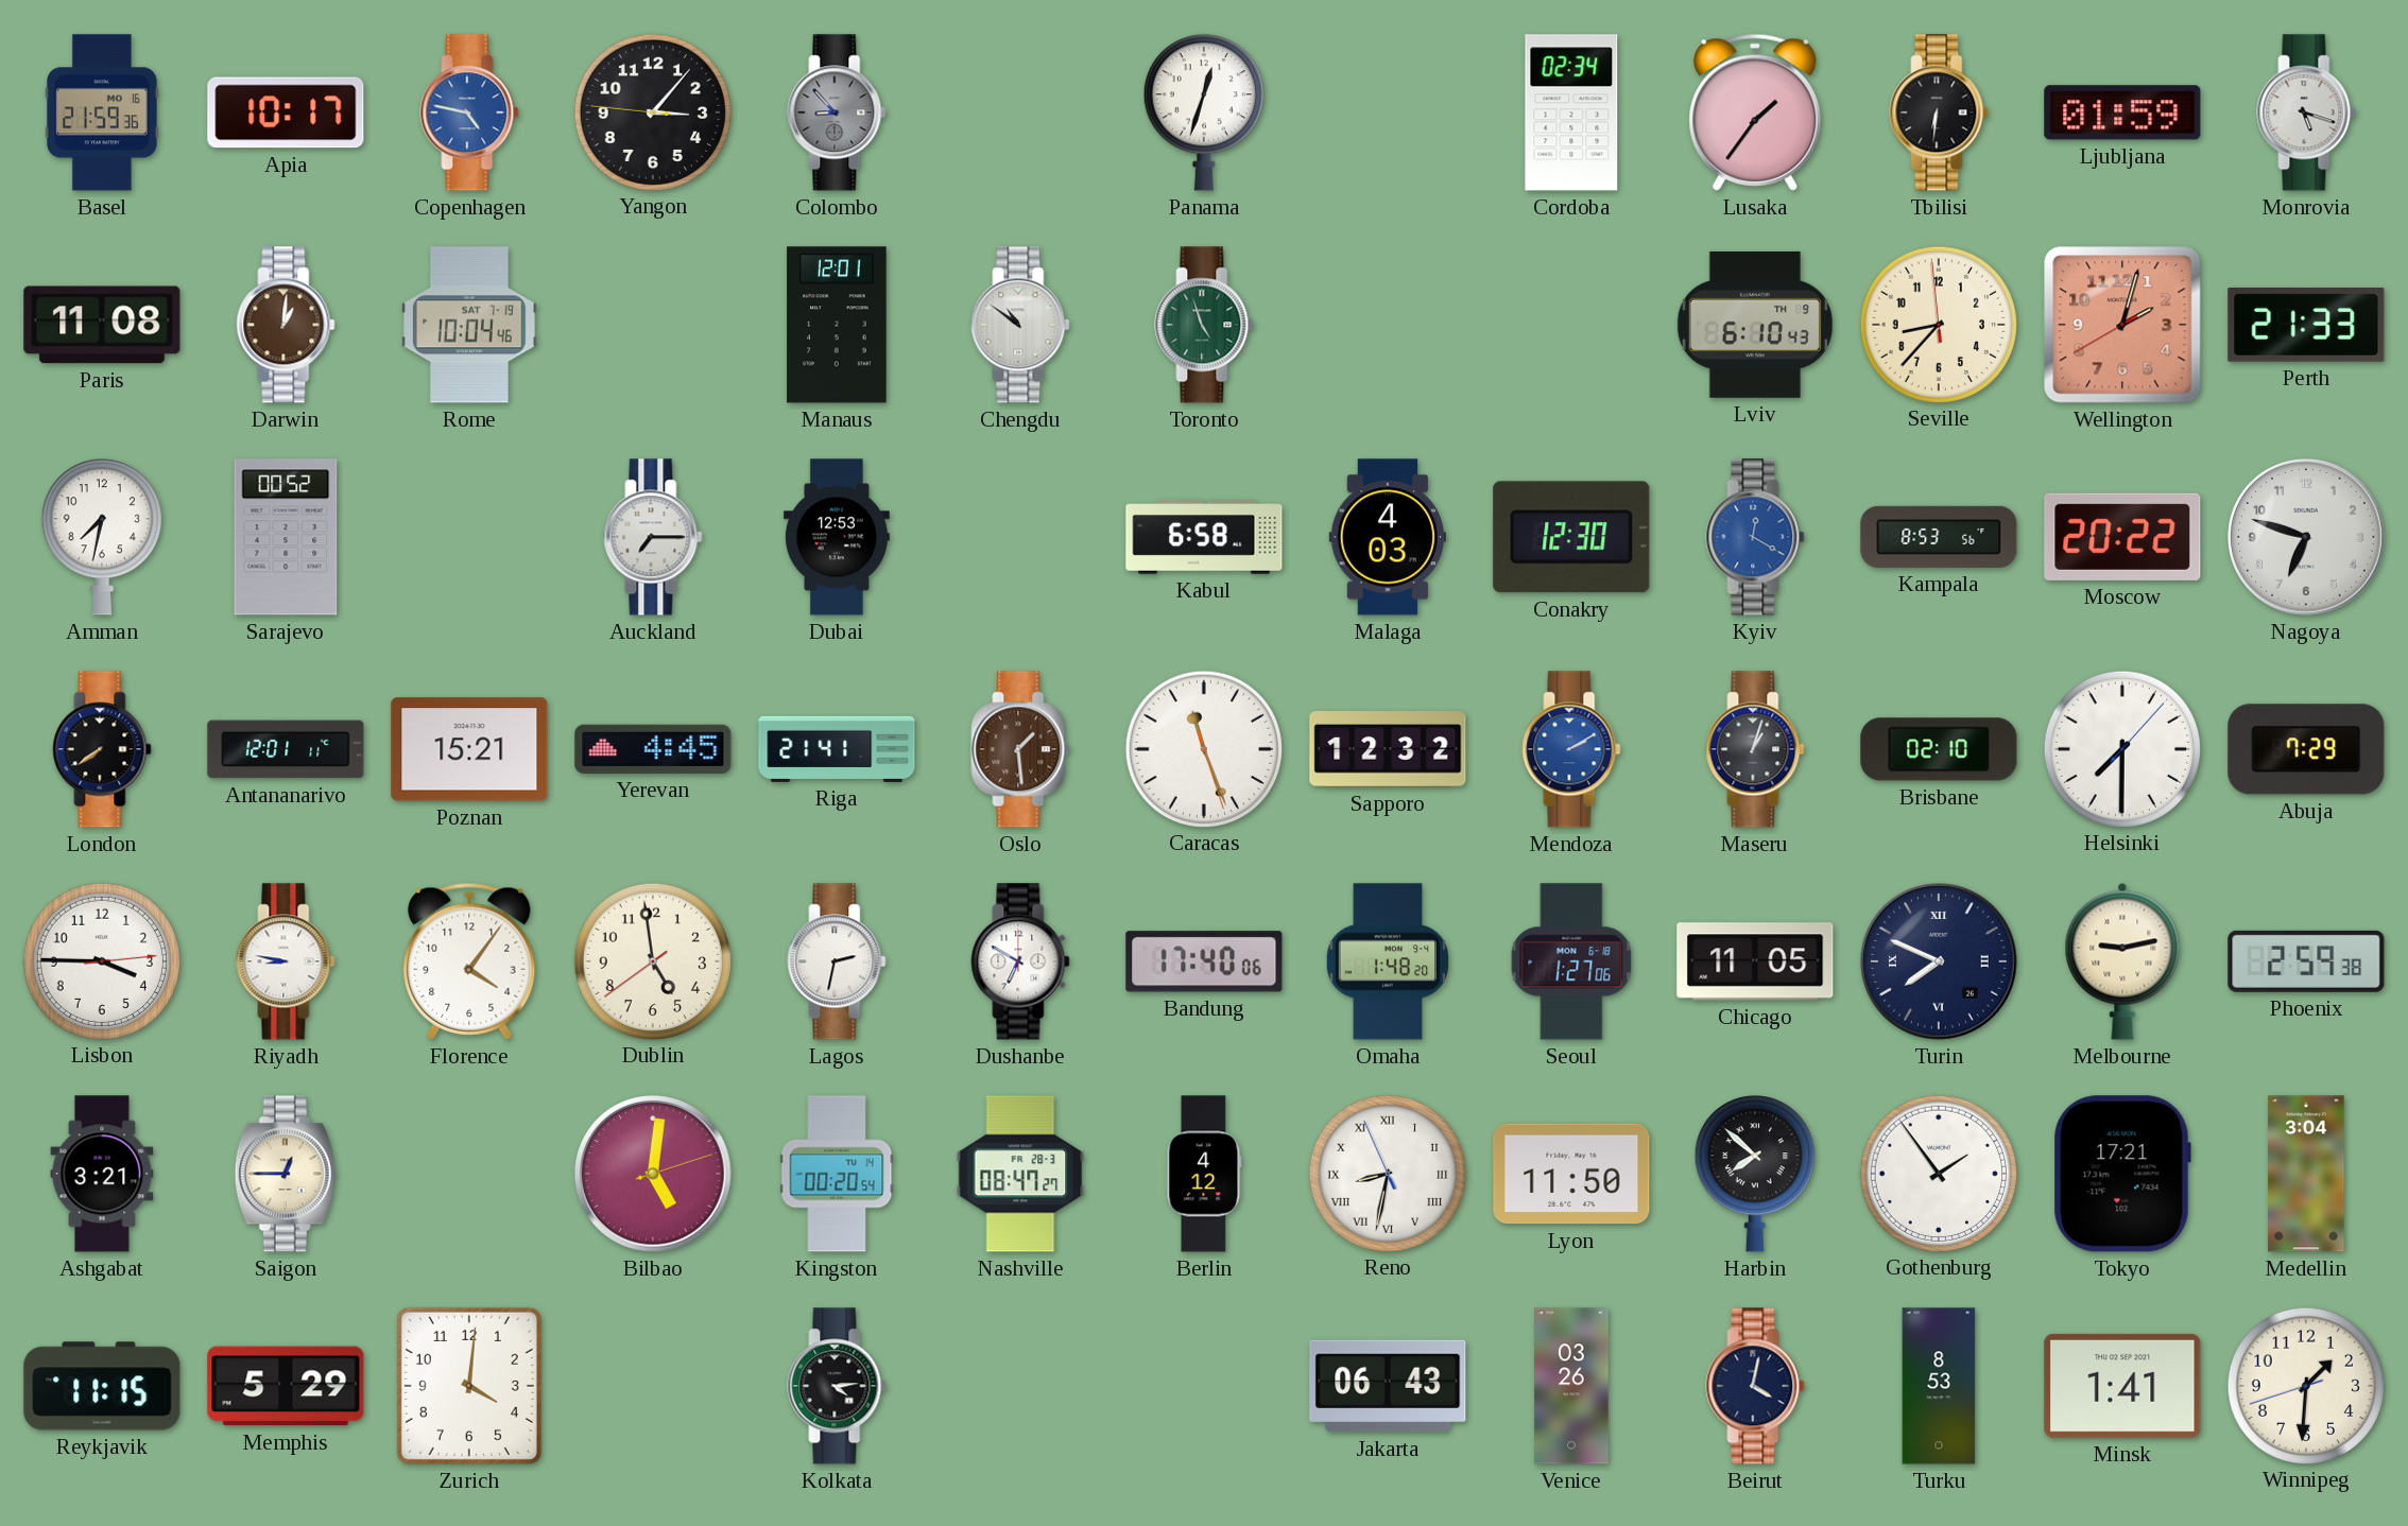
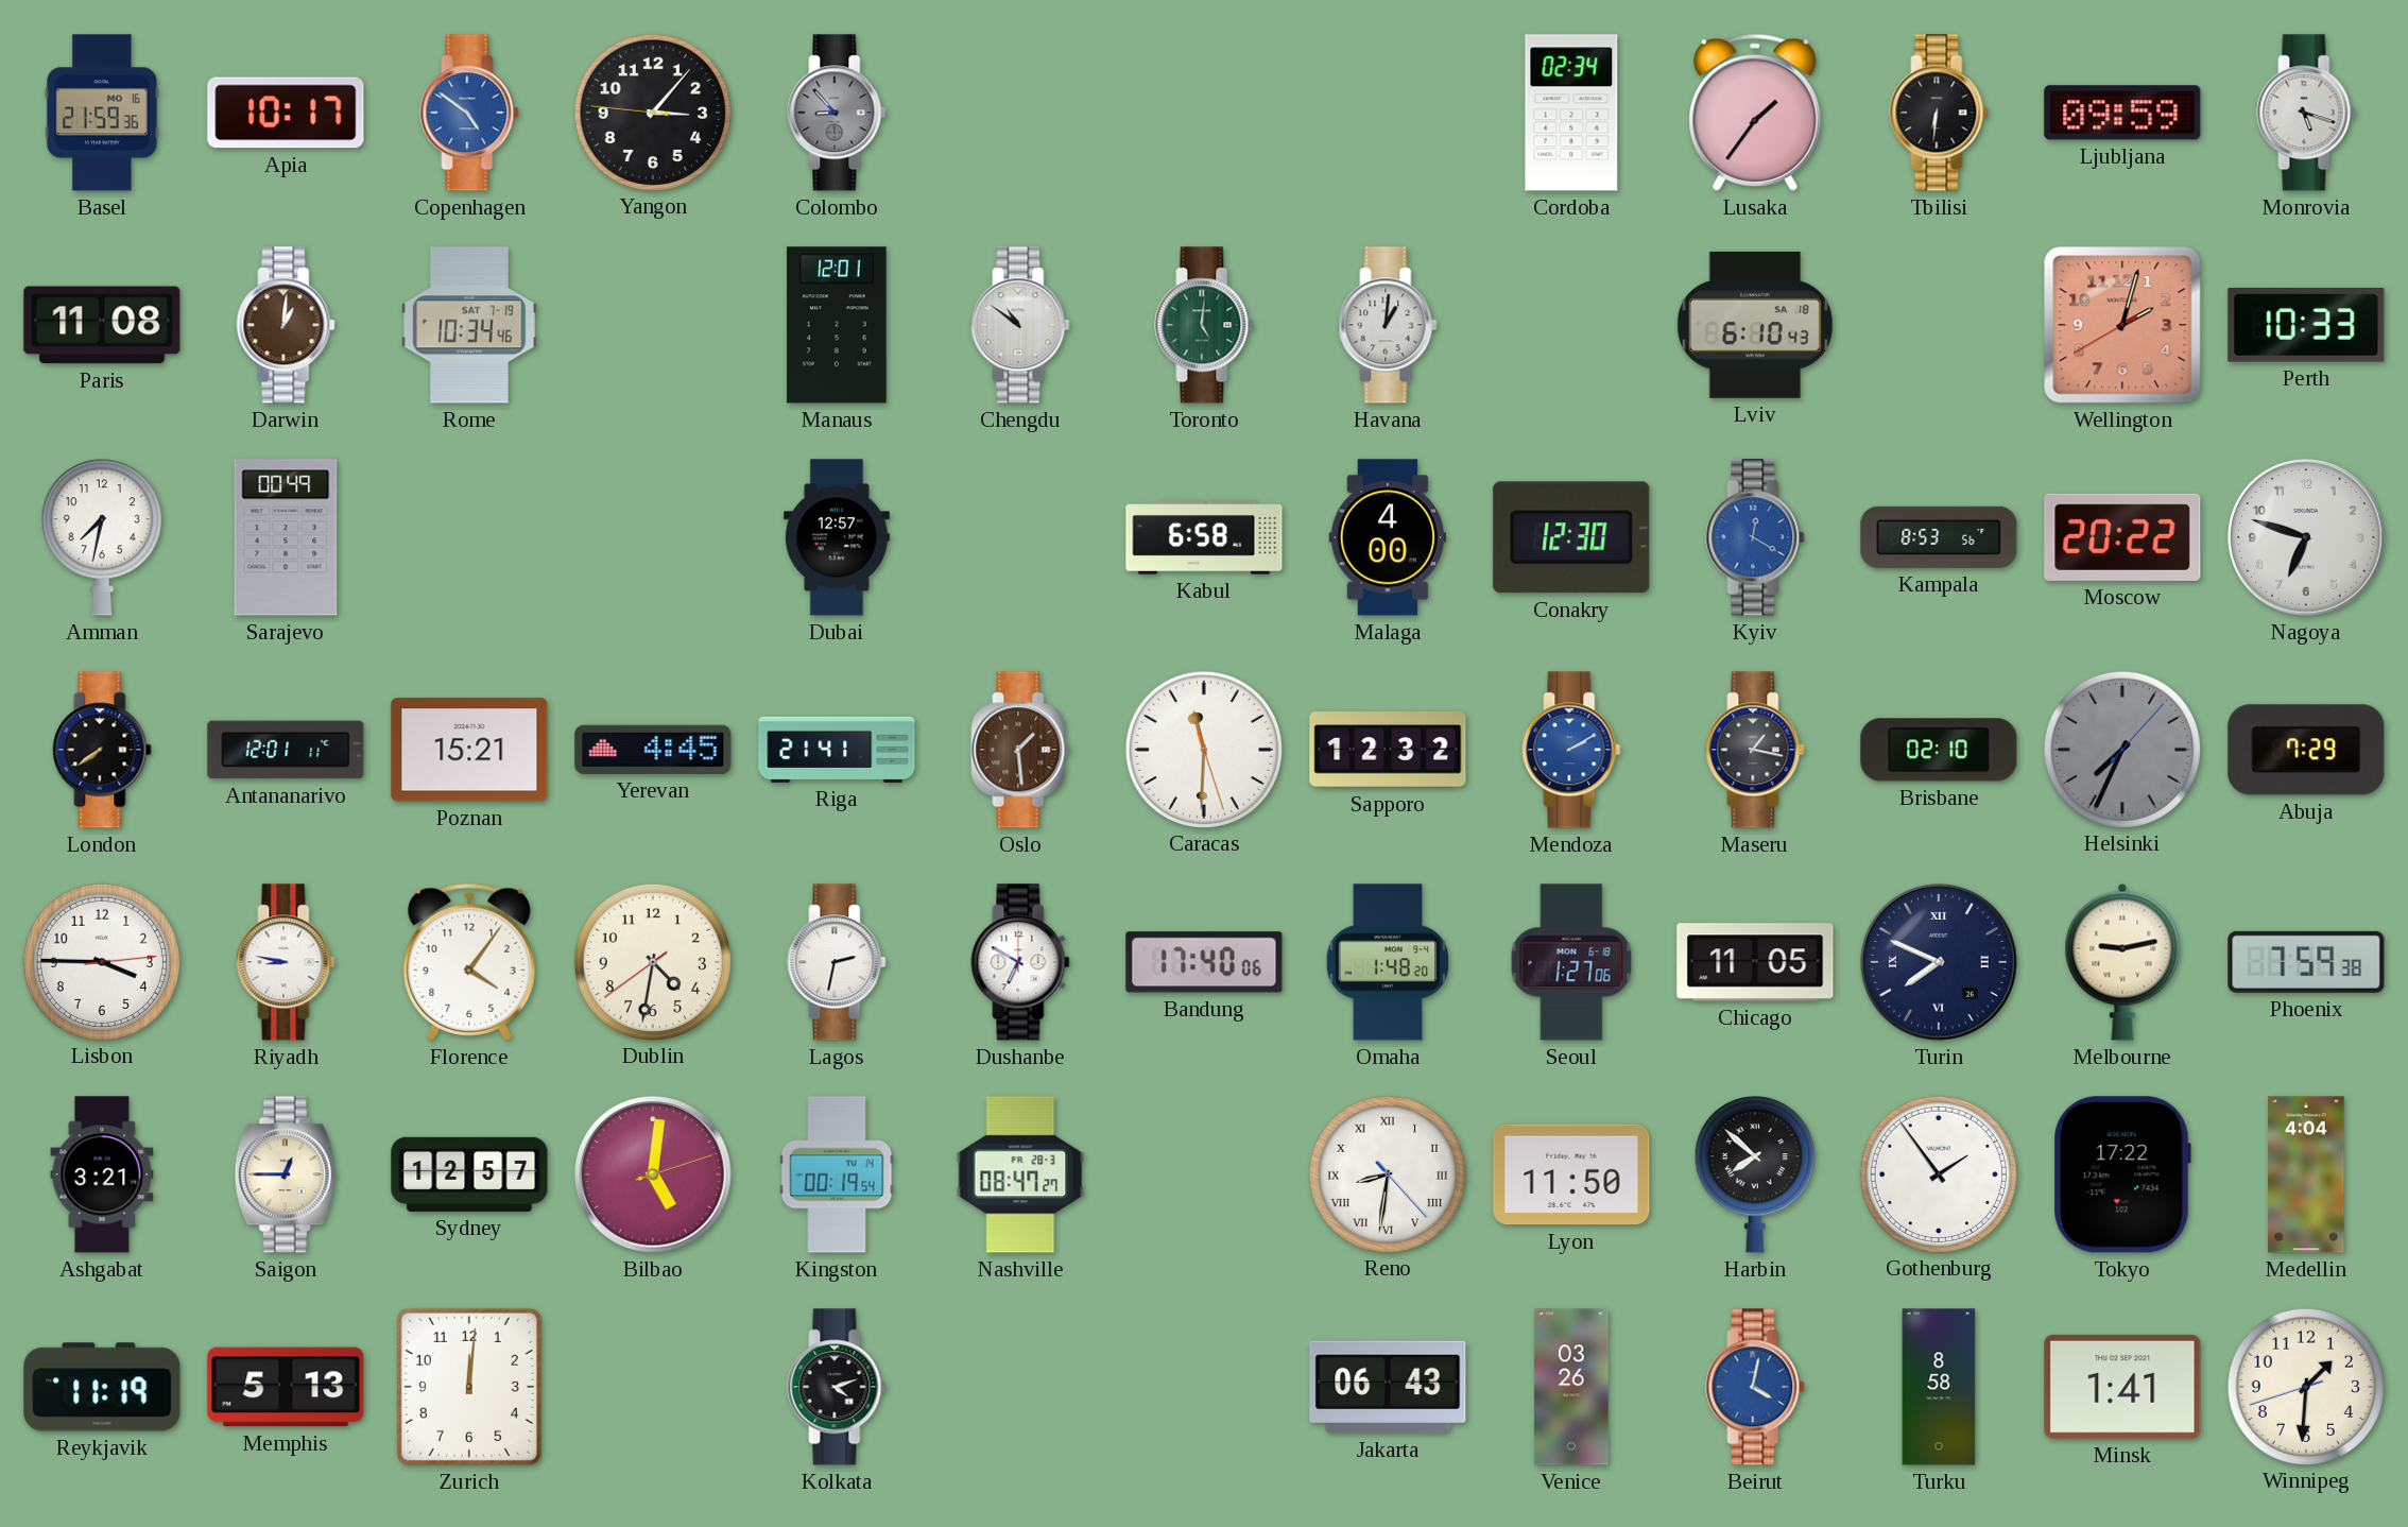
Copenhagen: 4:47 -> 4:51
Panama: 12:33 -> none
Ljubljana: 01:59 -> 09:59
Rome: 10:04 -> 10:34
Toronto: 4:57 -> 5:01
Havana: none -> 1:01
Lviv date: TH 9 -> SA 18
Seville: 8:36 -> none
Perth: 21:33 -> 10:33
Sarajevo: 00:52 -> 00:49
Auckland: 7:15 -> none
Dubai: 12:53 -> 12:57
Malaga: 4:03 -> 4:00
Caracas: 11:26 -> 11:30
Maseru: 1:03 -> 1:17
Helsinki: 7:30 -> 7:34
Helsinki dial: white -> grey
Dublin: 4:58 -> 4:31
Phoenix: 2:59 -> 7:59
Sydney: none -> 12:57
Kingston: 00:20 -> 00:19
Berlin: 4:12 -> none
Reno: 8:31:56 -> 8:31:23
Tokyo: 17:21 -> 17:22
Medellin: 3:04 -> 4:04
Reykjavik: 11:15 -> 11:19
Memphis: 5:29 -> 5:13
Zurich: 4:01 -> 12:01
Kolkata: 4:14 -> 4:12
Beirut dial: navy -> blue
Turku: 8:53 -> 8:58
